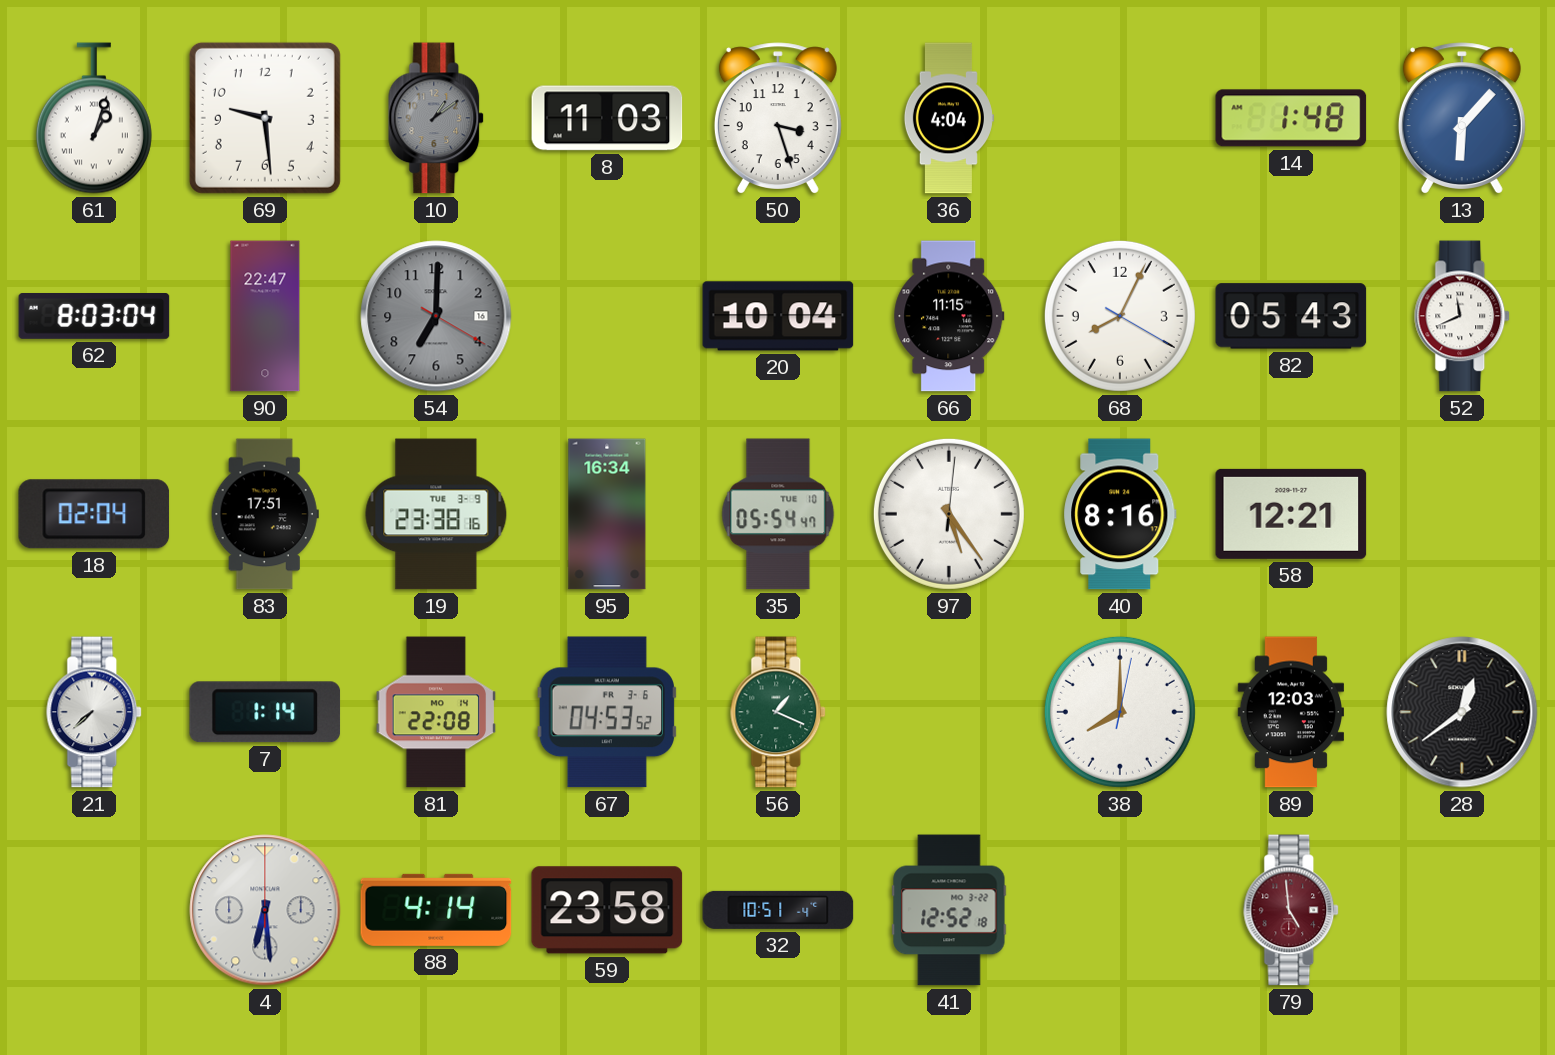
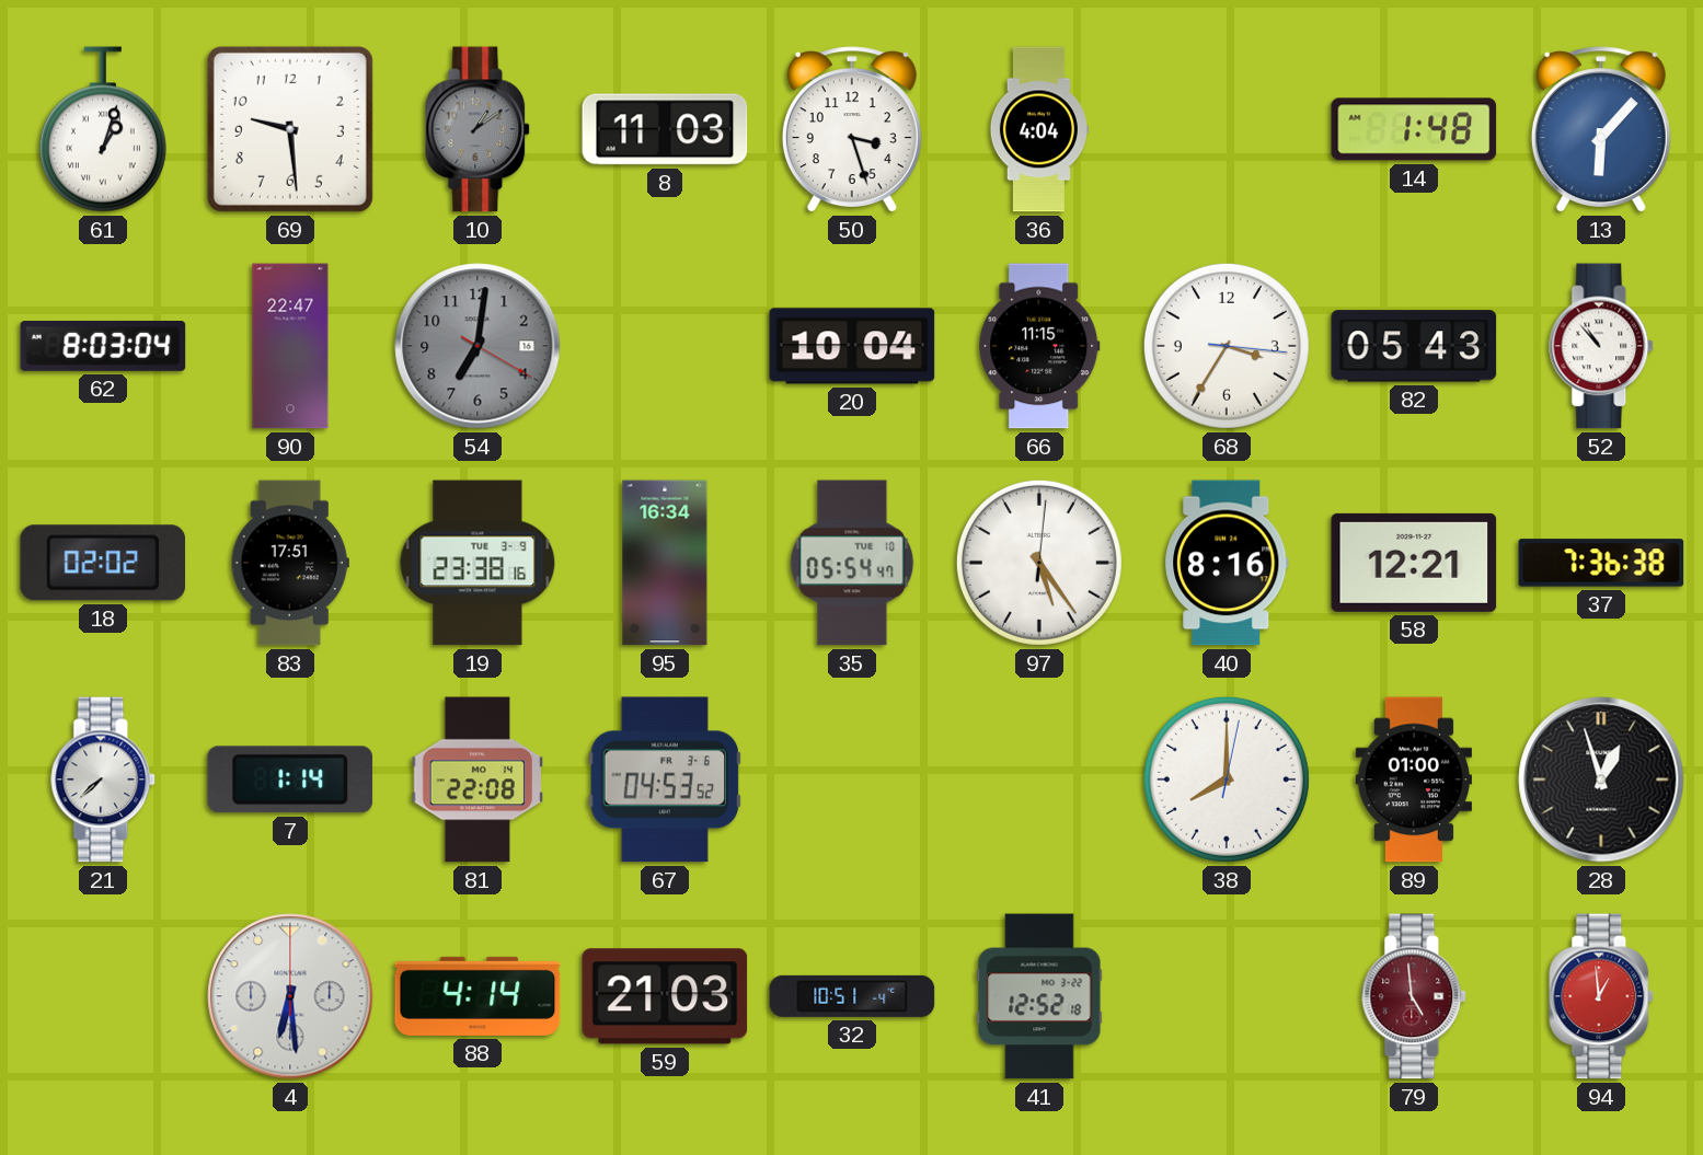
54: 7:00 -> 7:01
68: 8:04 -> 3:35
52: 11:41 -> 10:53
18: 02:04 -> 02:02
37: none -> 7:36
56: 1:19 -> none
89: 12:03 -> 01:00
28: 12:39 -> 12:57
59: 23:58 -> 21:03
94: none -> 12:59
